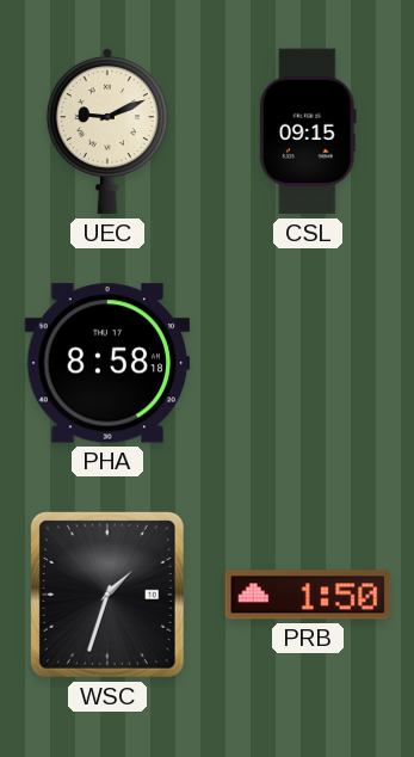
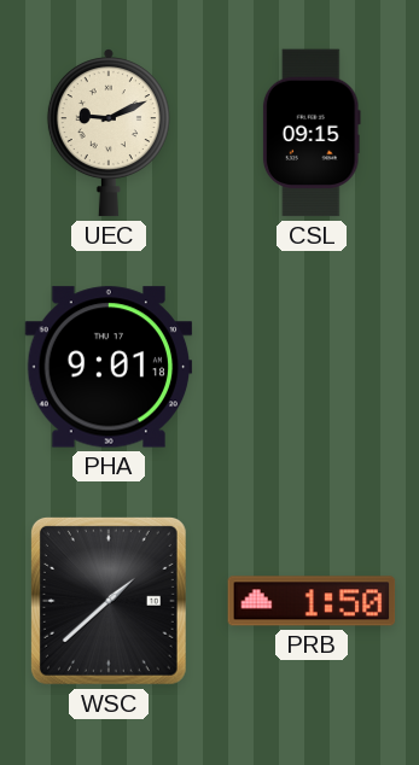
PHA: 8:58 -> 9:01
WSC: 1:33 -> 1:38
